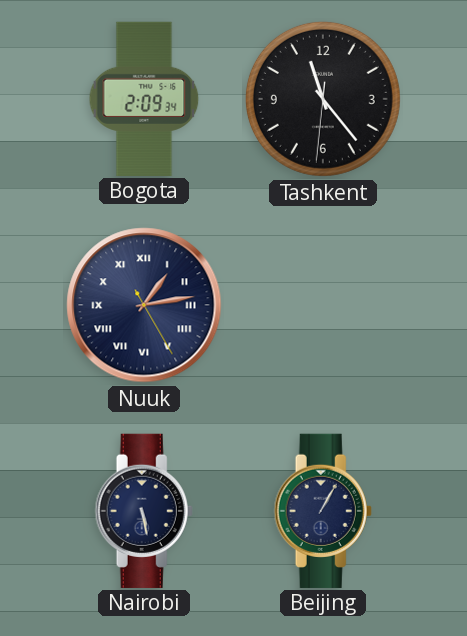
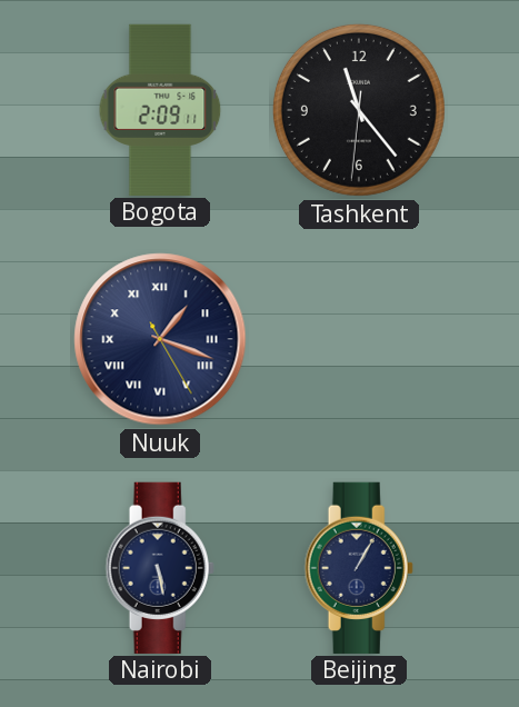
Bogota: 2:09:34 -> 2:09:11
Nuuk: 1:13 -> 1:18
